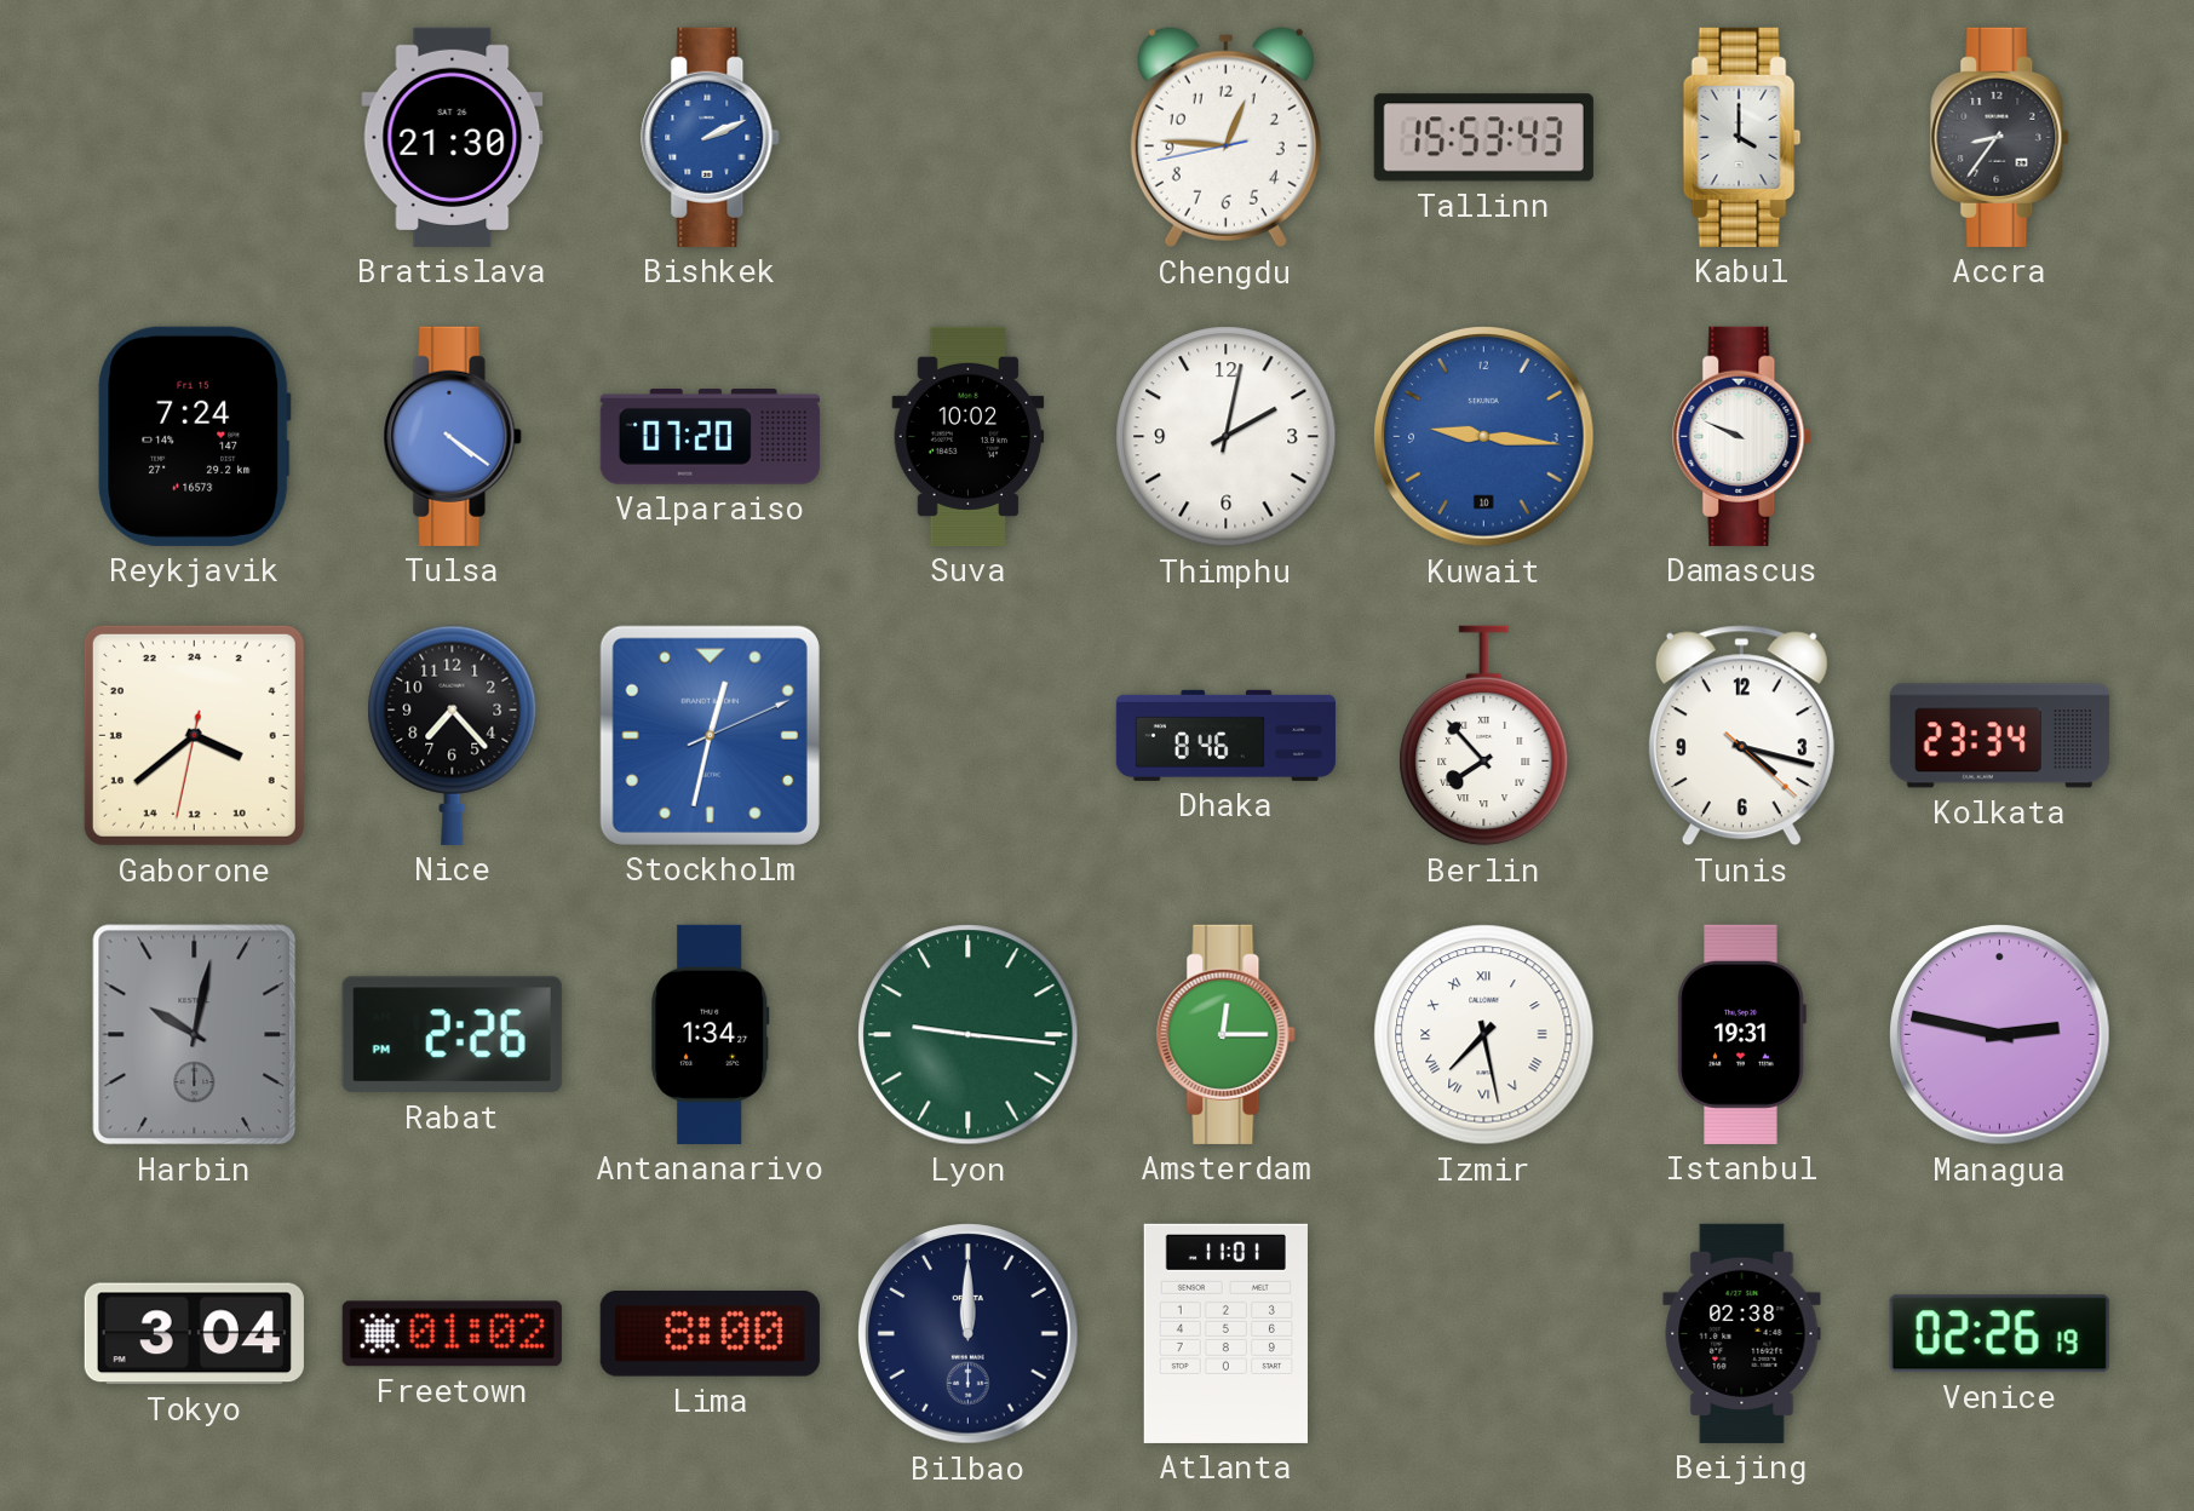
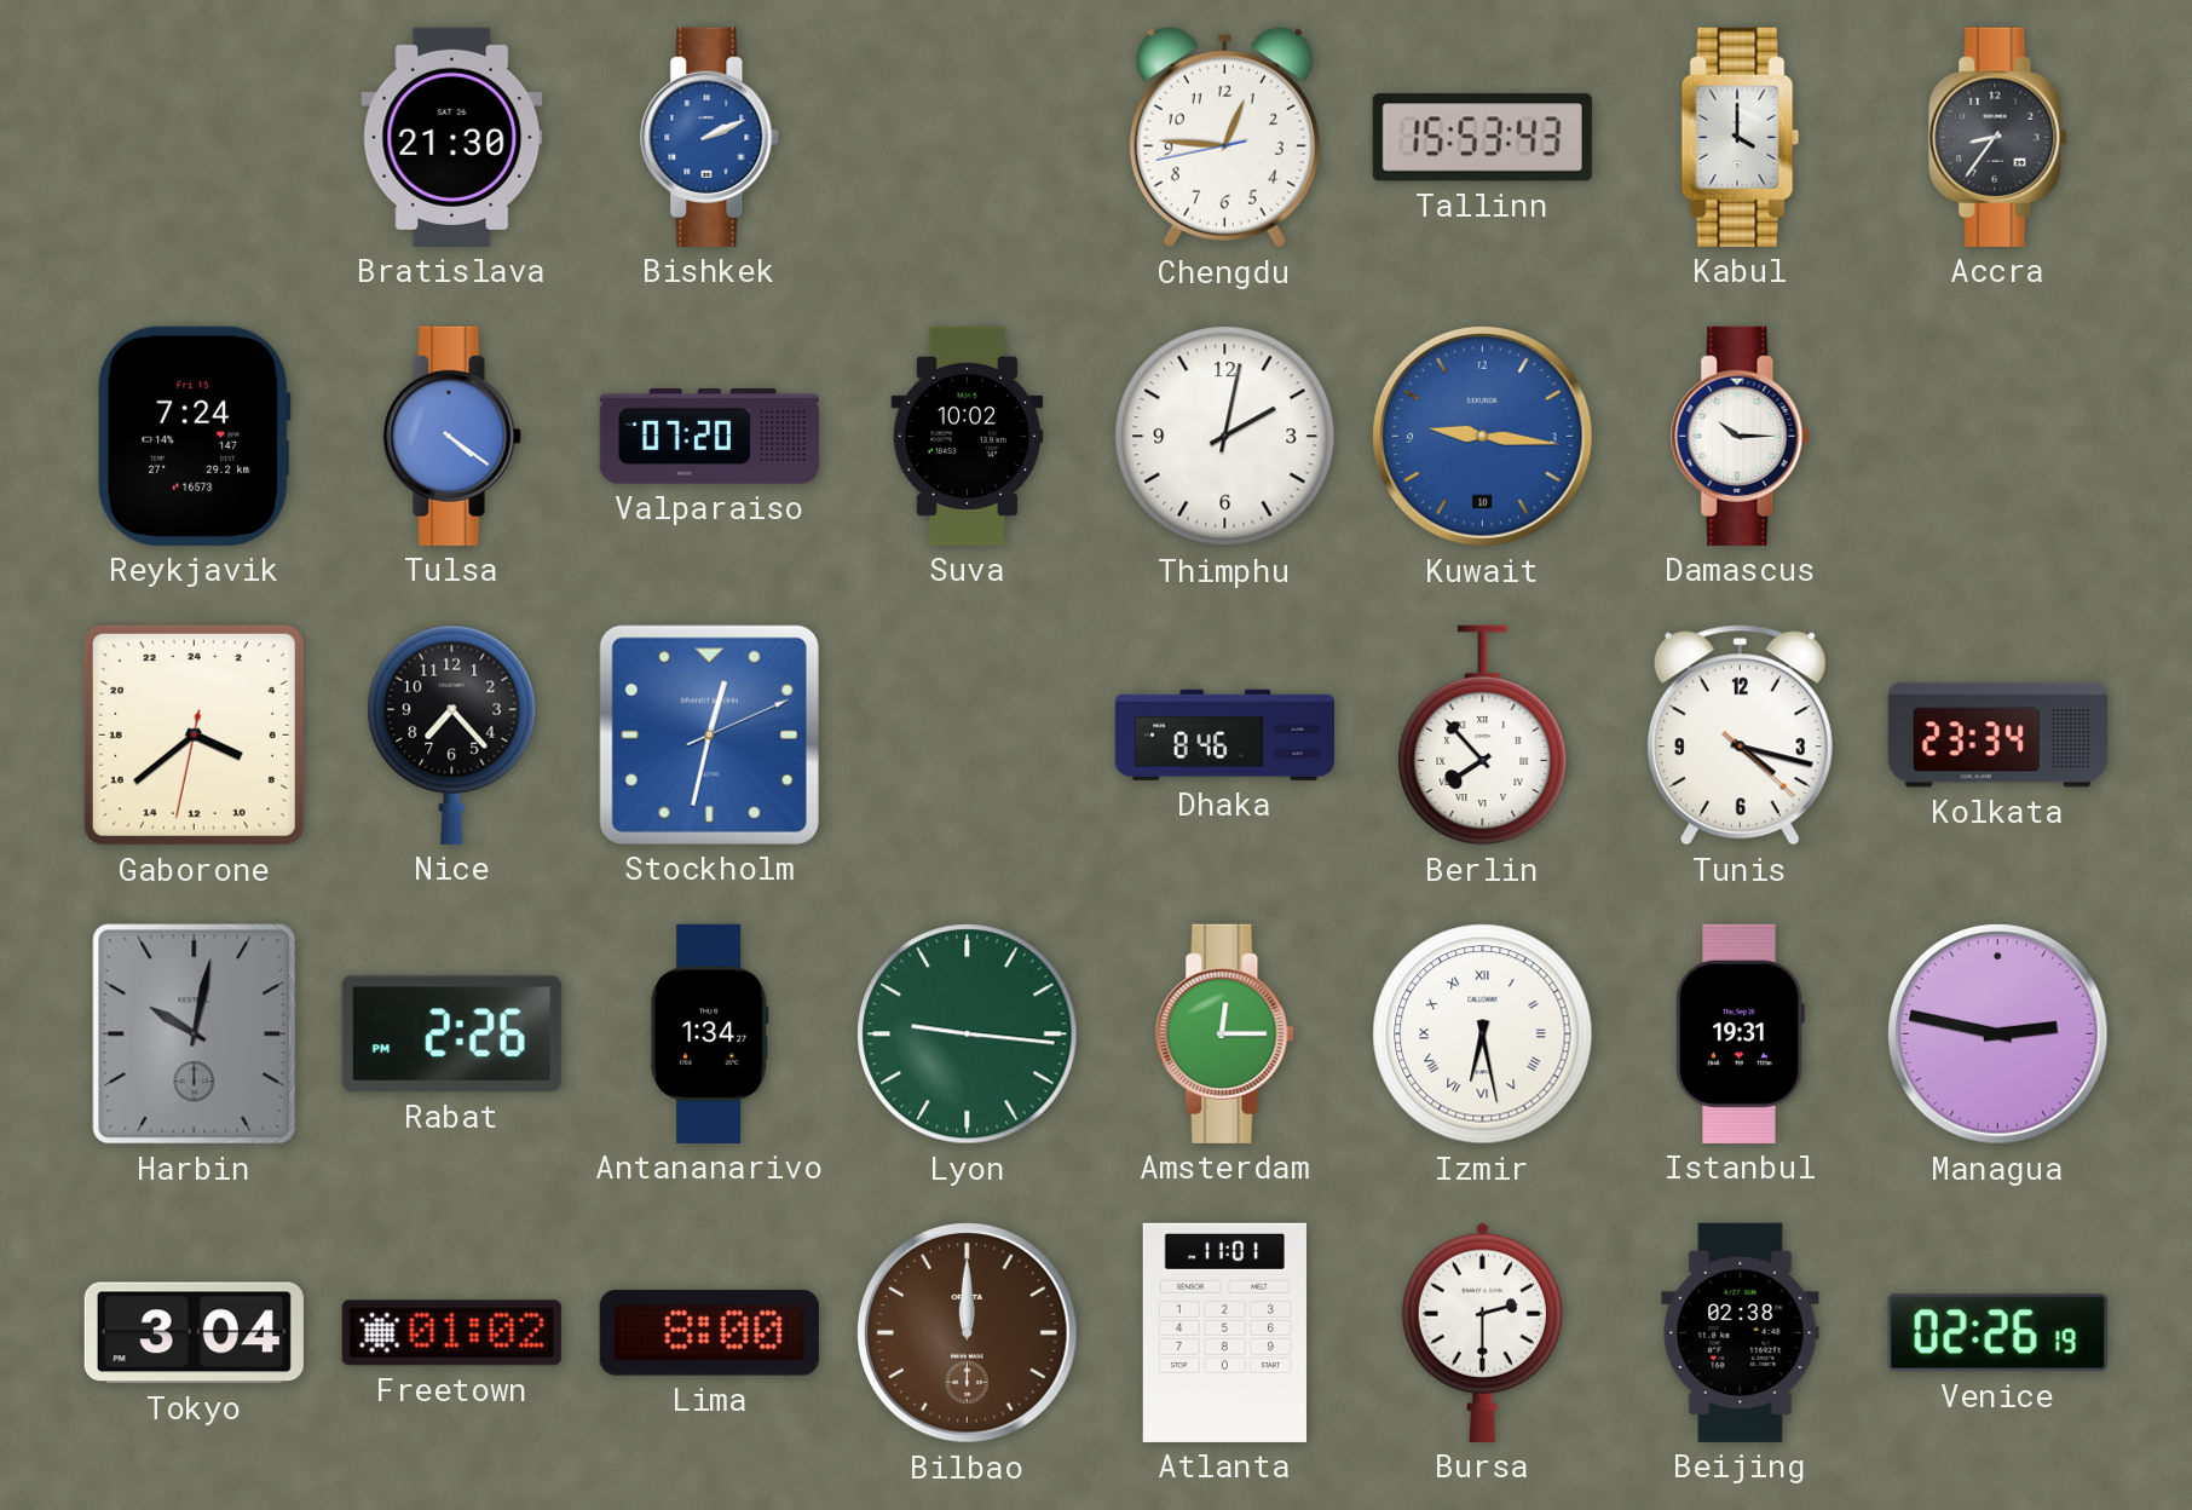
Damascus: 9:49 -> 10:15
Izmir: 7:28 -> 6:28
Bilbao dial: navy -> brown
Bursa: none -> 2:30
